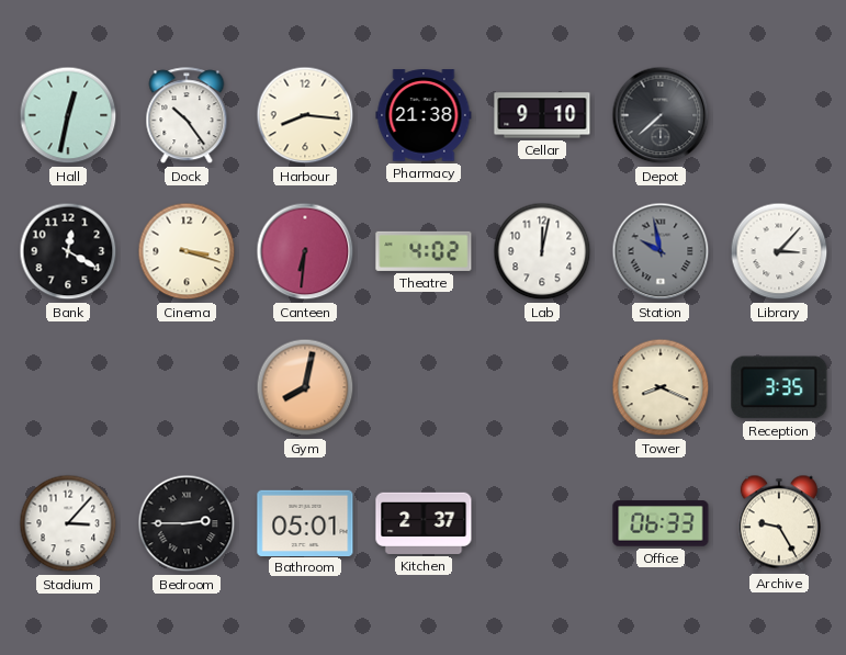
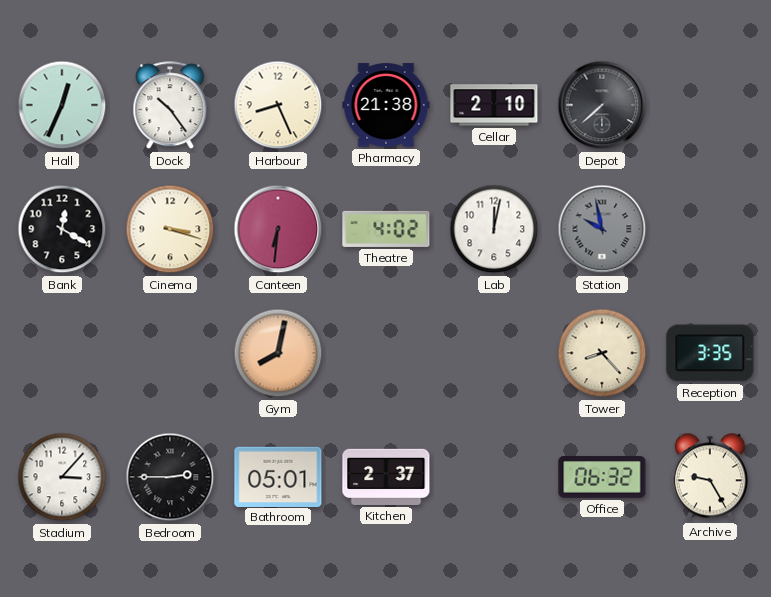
Hall: 12:32 -> 12:34
Harbour: 8:16 -> 8:26
Cellar: 9:10 -> 2:10
Library: 3:07 -> none
Tower: 8:19 -> 8:23
Office: 06:33 -> 06:32
